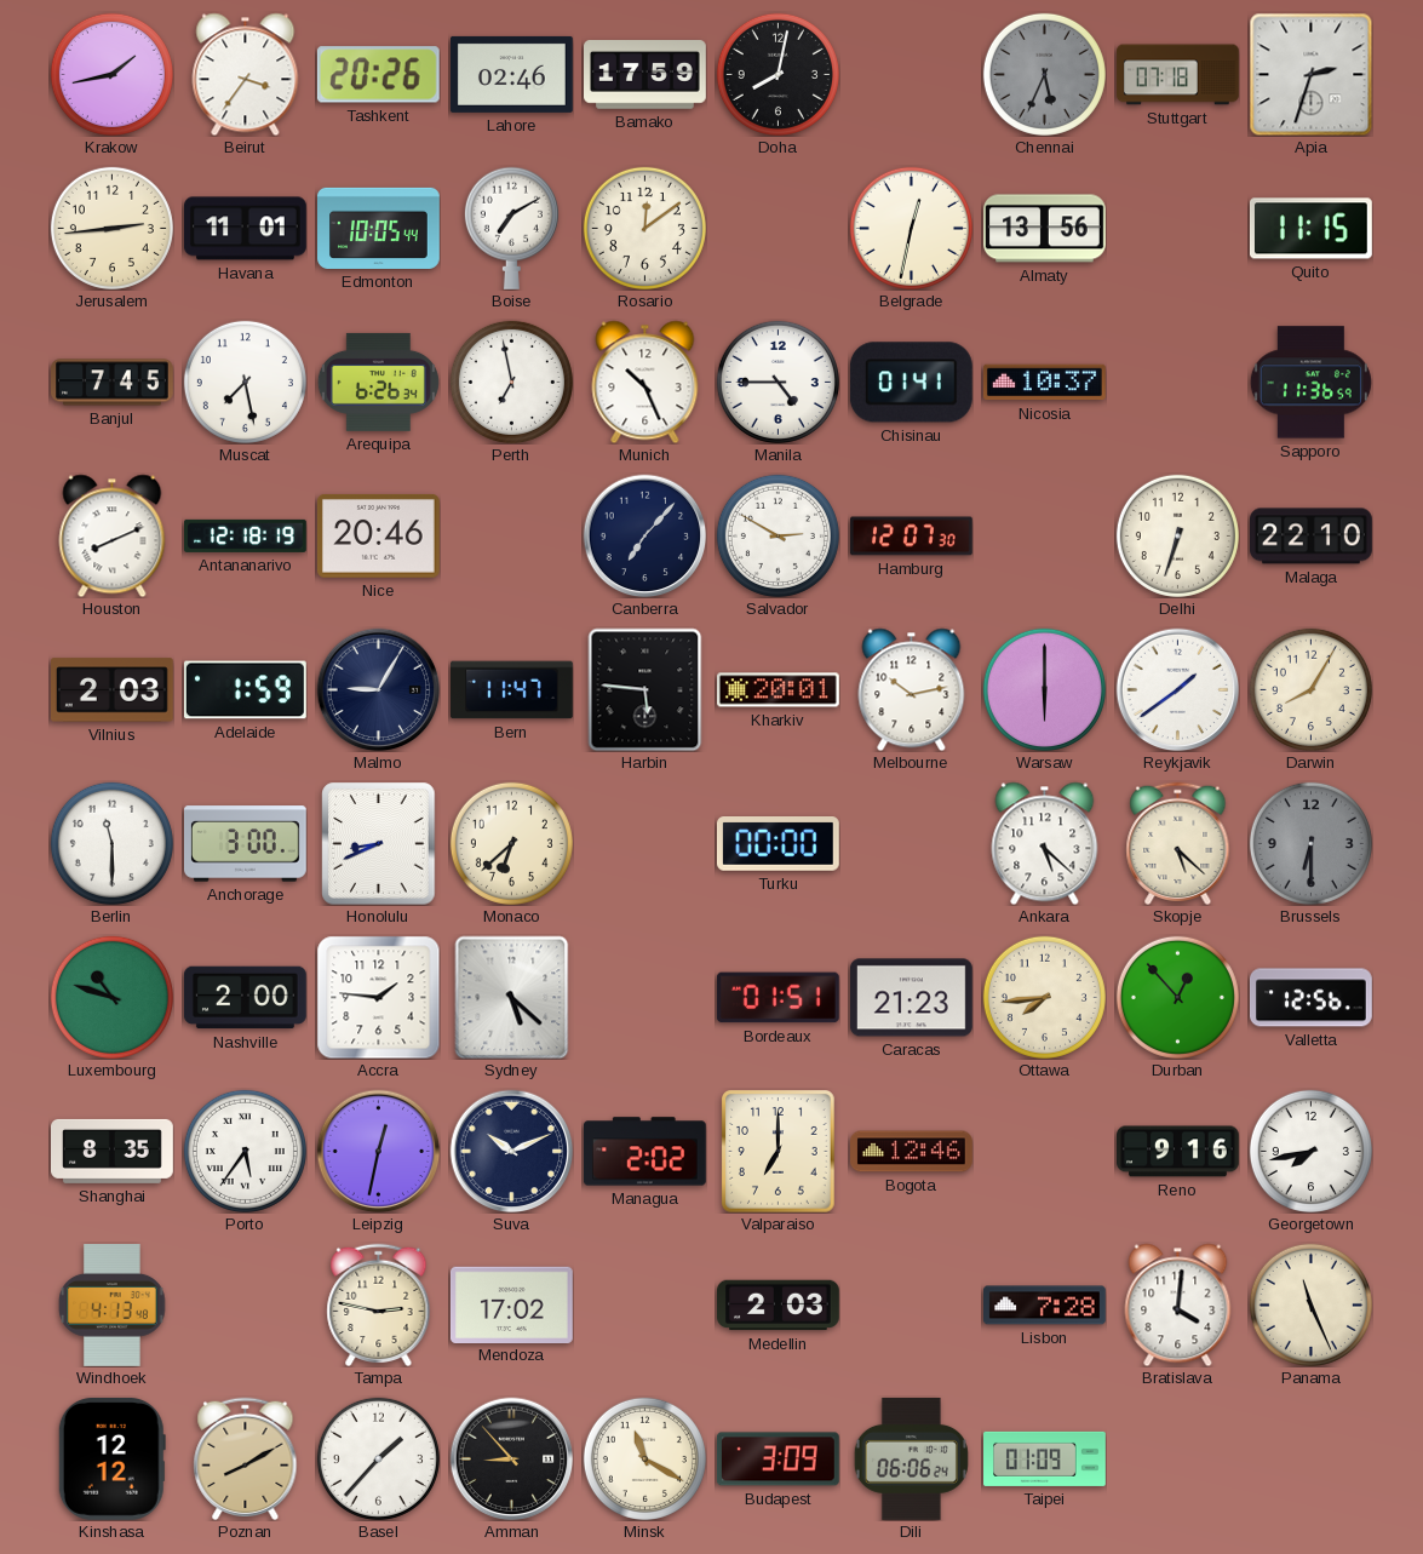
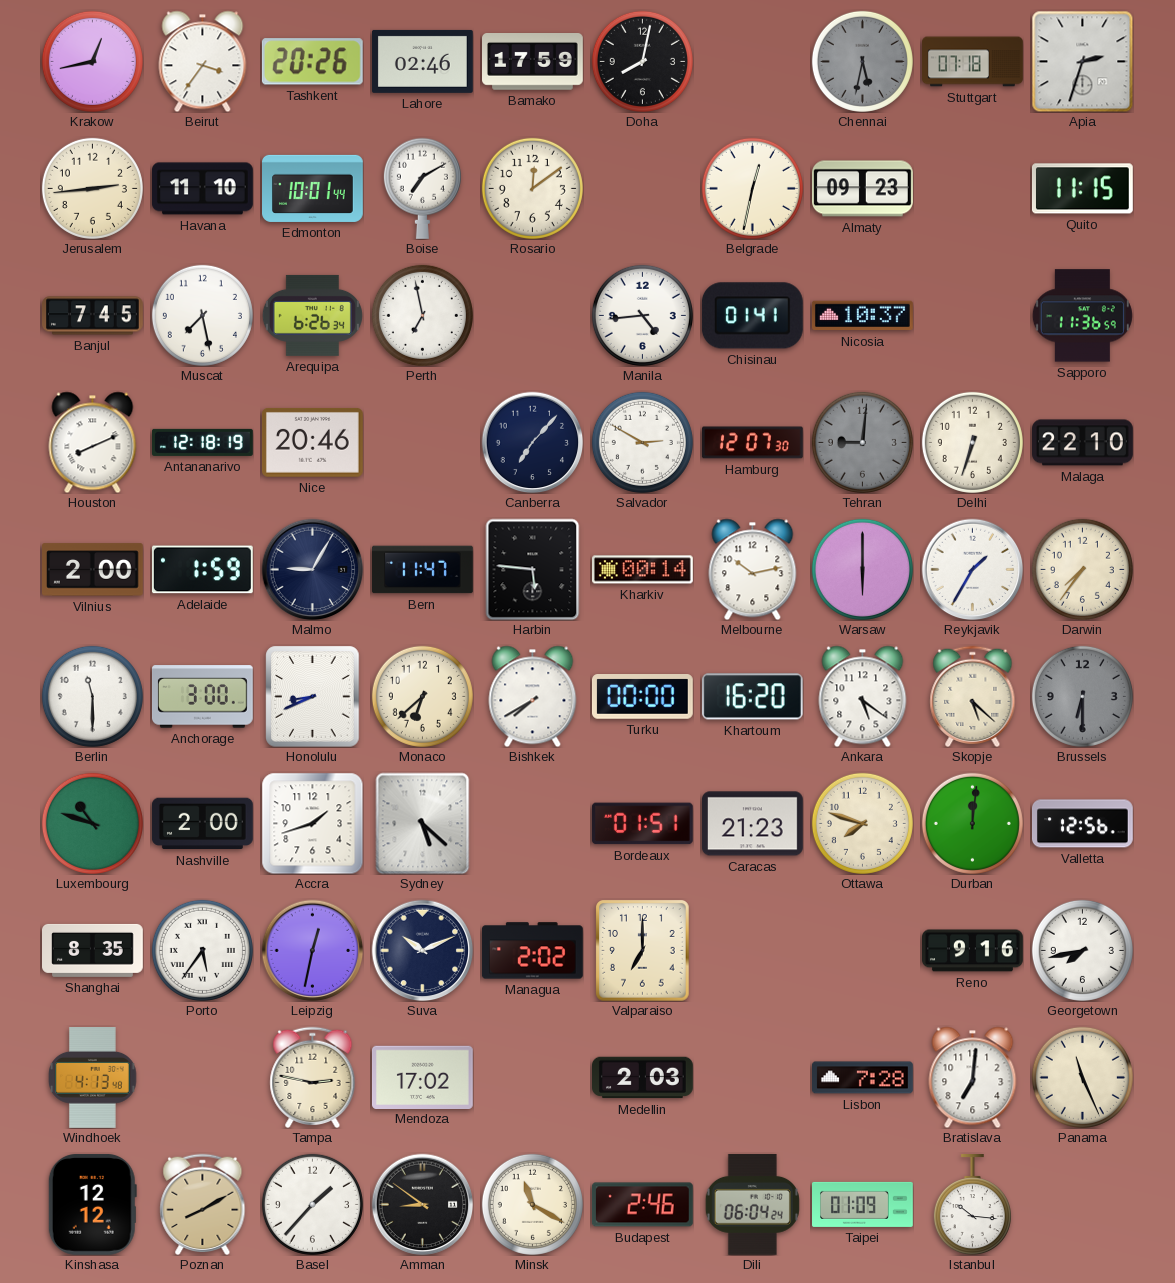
Krakow: 1:43 -> 12:43
Chennai: 5:34 -> 5:32
Havana: 11:01 -> 11:10
Edmonton: 10:05 -> 10:01
Almaty: 13:56 -> 09:23
Munich: 10:26 -> none
Manila: 4:45 -> 4:44
Tehran: none -> 9:01
Vilnius: 2:03 -> 2:00
Kharkiv: 20:01 -> 00:14
Reykjavik: 1:39 -> 1:35
Darwin: 8:05 -> 7:36
Bishkek: none -> 7:40
Khartoum: none -> 16:20
Ankara: 5:22 -> 5:21
Accra: 1:46 -> 1:42
Ottawa: 7:44 -> 7:48
Durban: 12:53 -> 12:01
Bogota: 12:46 -> none
Bratislava: 4:01 -> 7:01
Amman: 8:53 -> 8:51
Budapest: 3:09 -> 2:46
Dili: 06:06 -> 06:04
Istanbul: none -> 10:16
